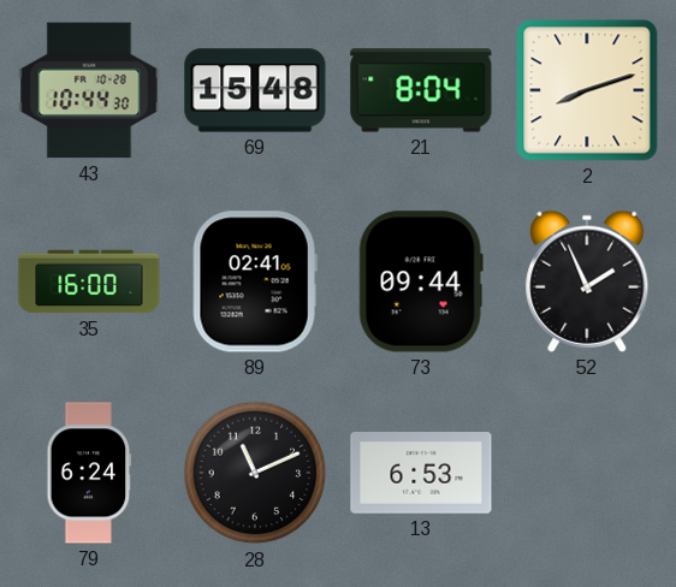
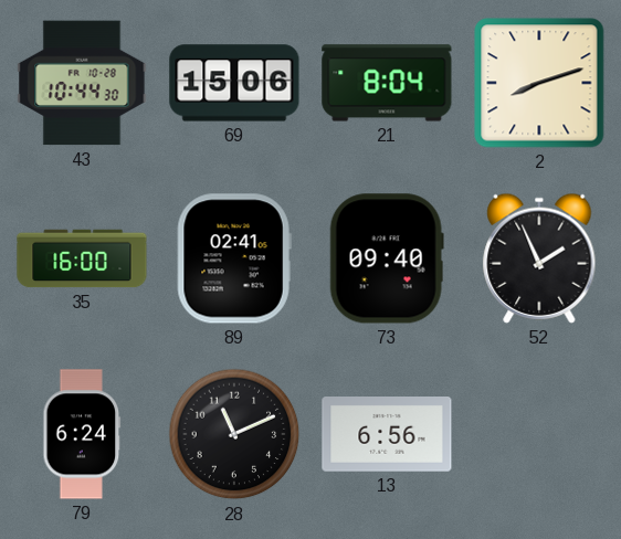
69: 15:48 -> 15:06
73: 09:44 -> 09:40
13: 6:53 -> 6:56
